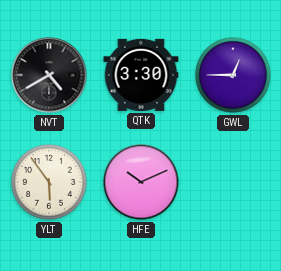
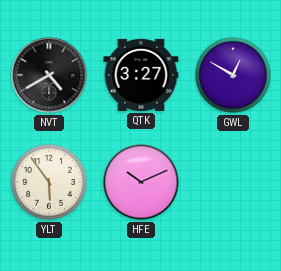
QTK: 3:30 -> 3:27
GWL: 12:45 -> 12:50
